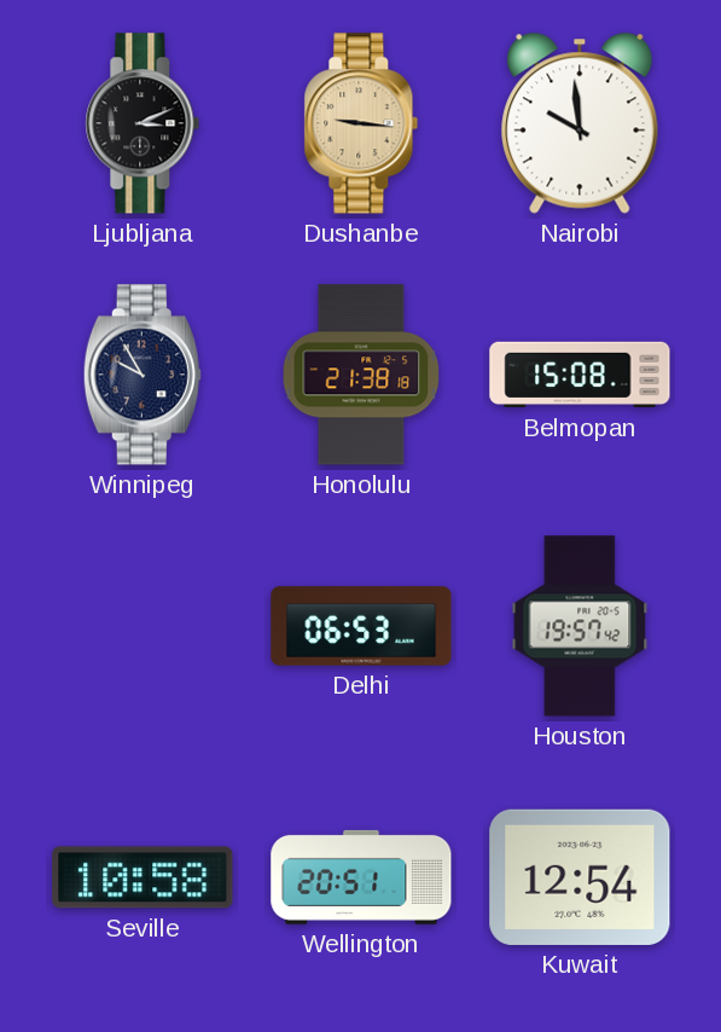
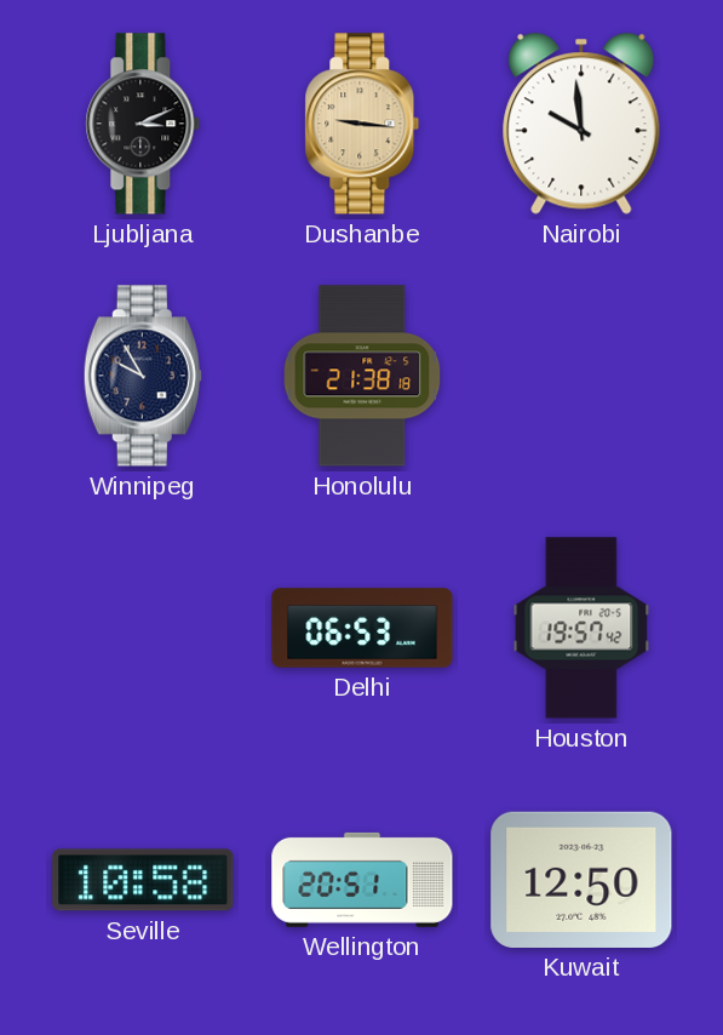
Belmopan: 15:08 -> none
Kuwait: 12:54 -> 12:50
